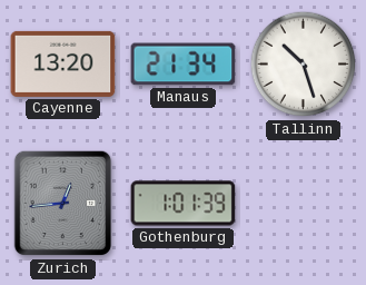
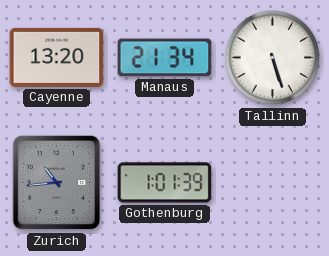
Tallinn: 10:27 -> 5:27
Zurich: 12:44 -> 10:44
